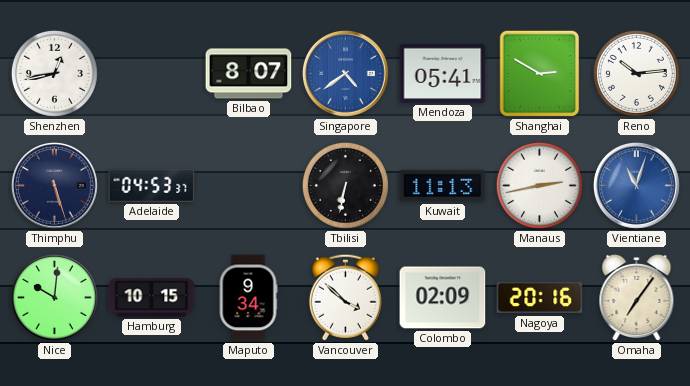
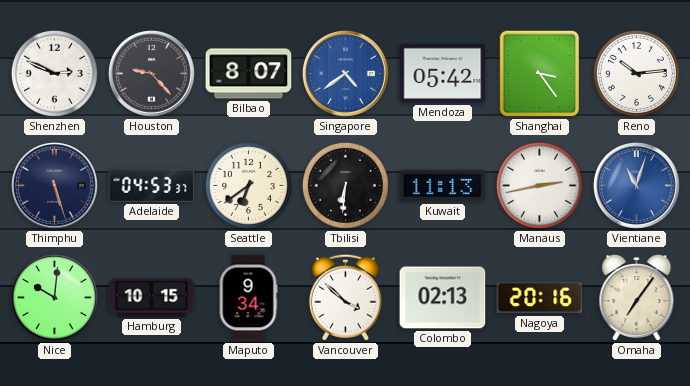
Shenzhen: 12:43 -> 2:49
Houston: none -> 9:23
Mendoza: 05:41 -> 05:42
Shanghai: 2:50 -> 3:24
Seattle: none -> 6:39
Tbilisi: 6:32 -> 6:31
Colombo: 02:09 -> 02:13
